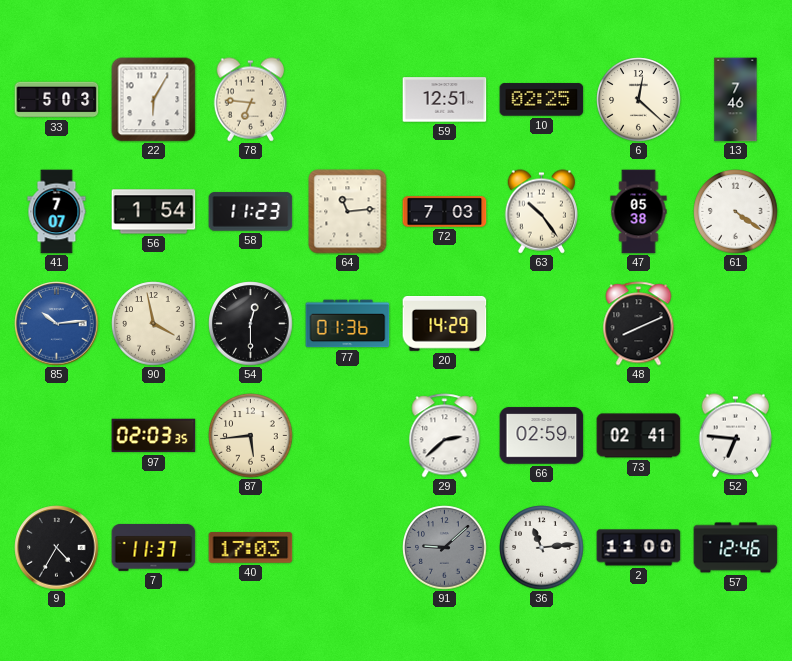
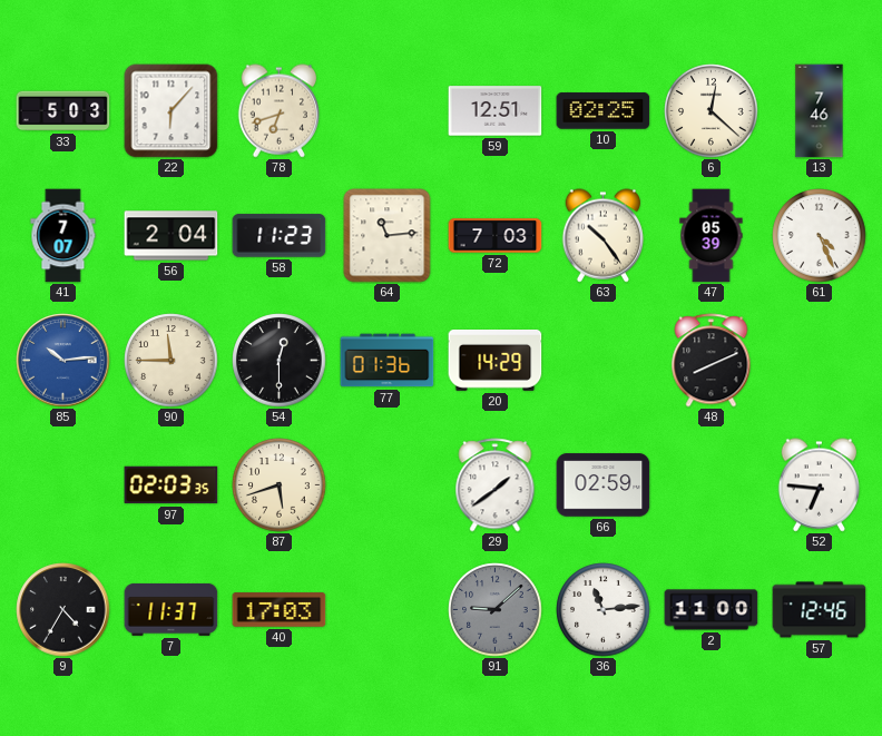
22: 6:05 -> 6:07
78: 6:46 -> 6:42
56: 1:54 -> 2:04
47: 05:38 -> 05:39
61: 4:21 -> 4:26
90: 3:58 -> 11:45
87: 5:44 -> 5:42
29: 2:38 -> 1:39
73: 02:41 -> none
